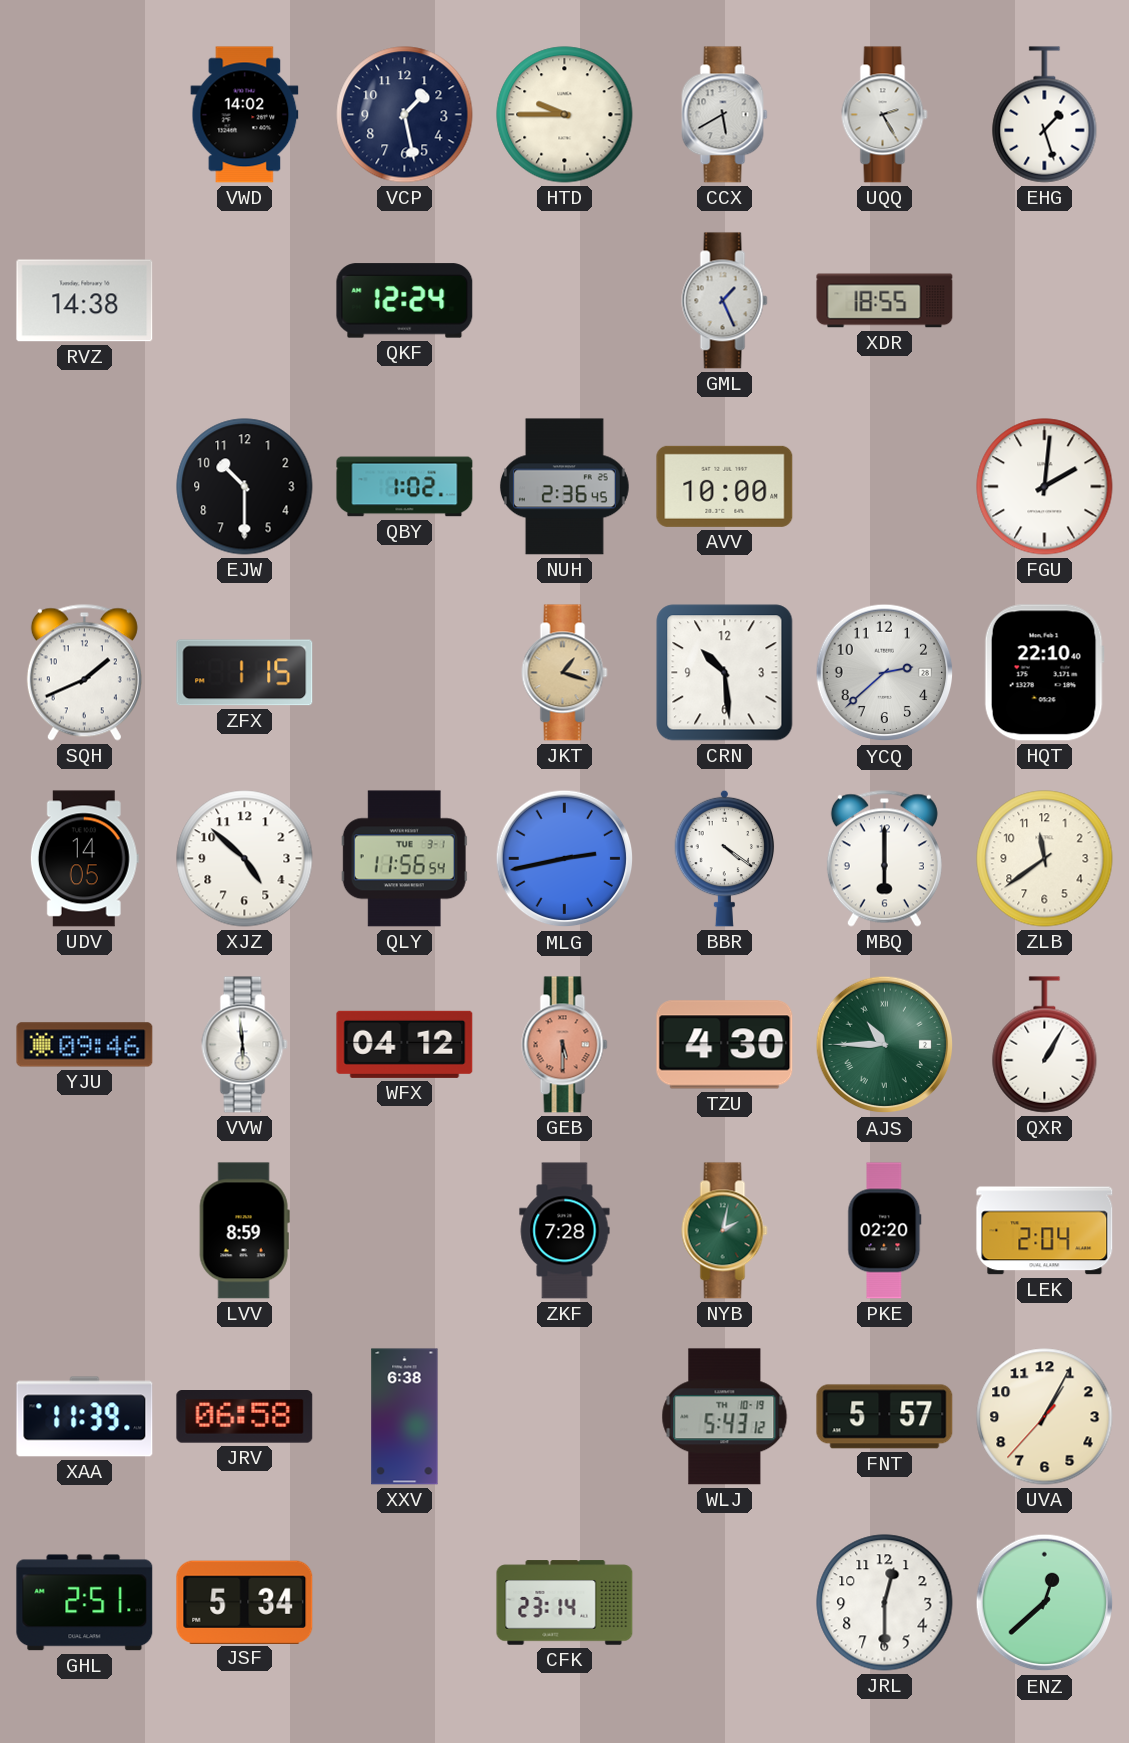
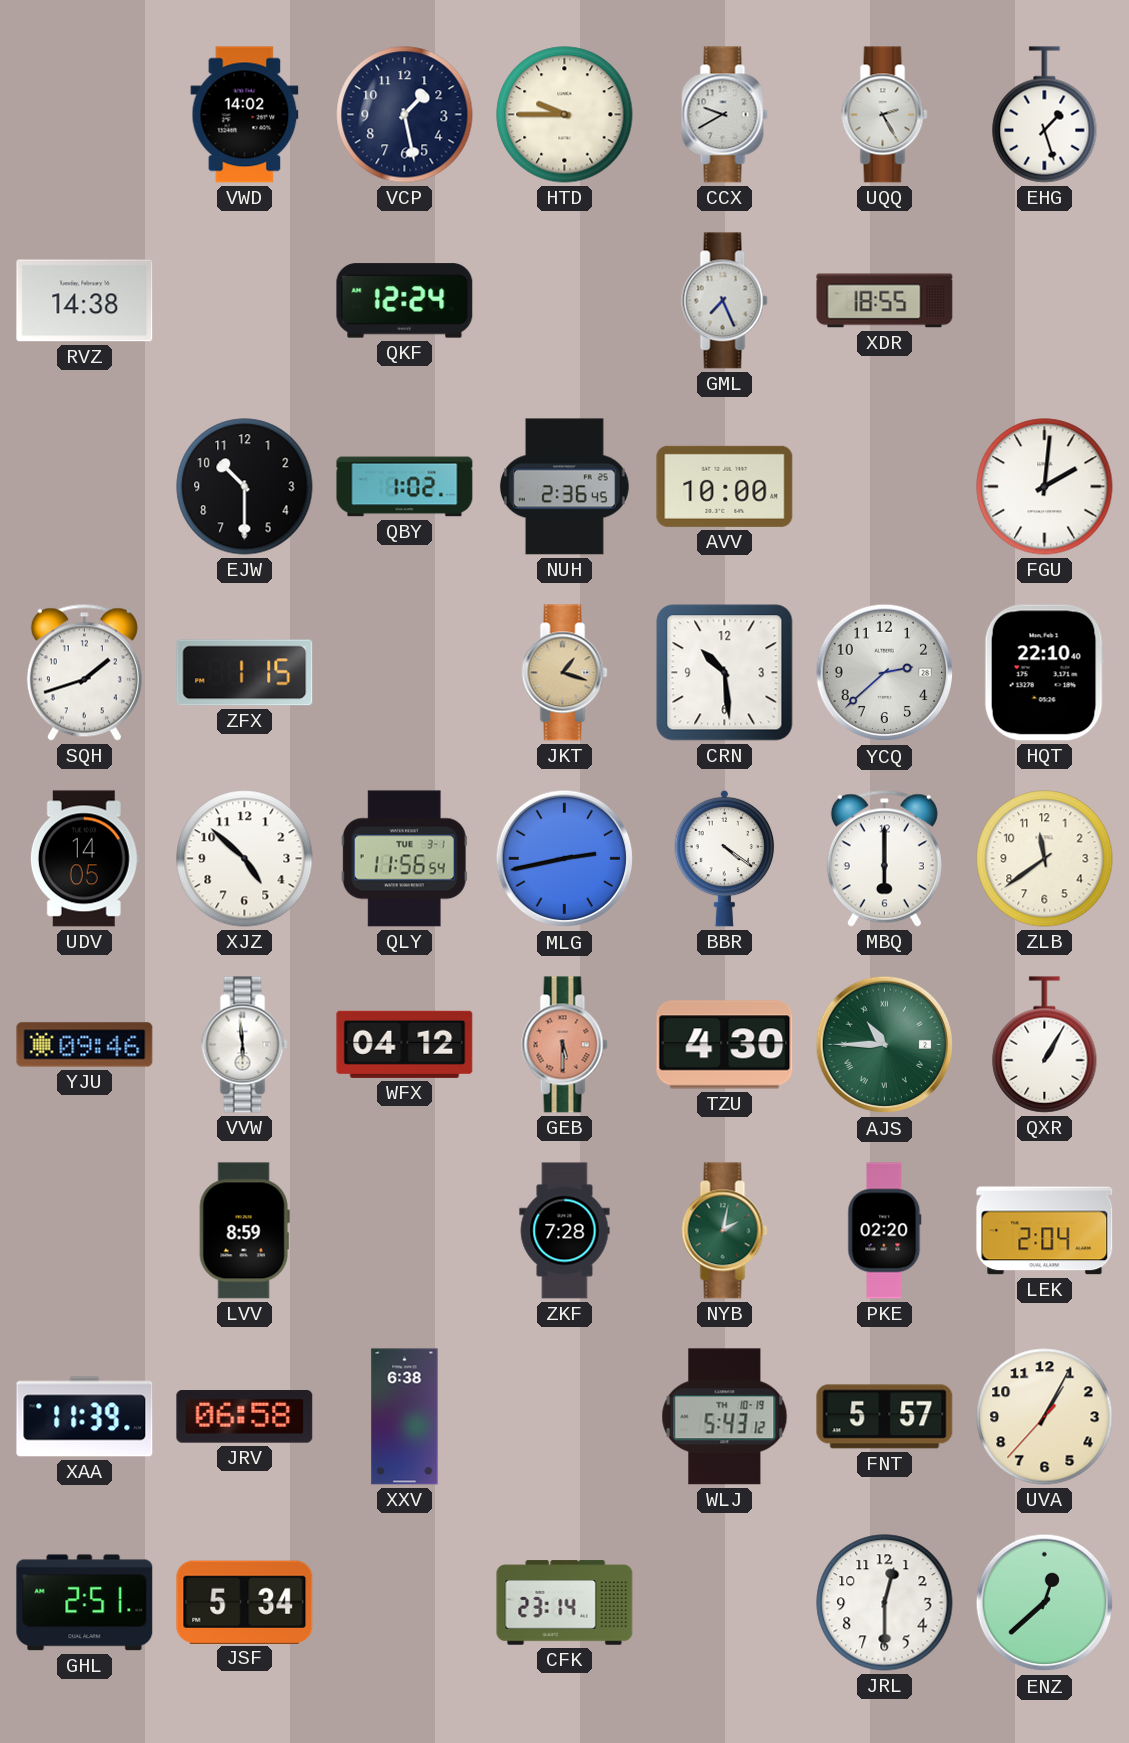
CCX: 5:40 -> 9:40
GML: 1:26 -> 7:26
SQH: 1:41 -> 1:42
